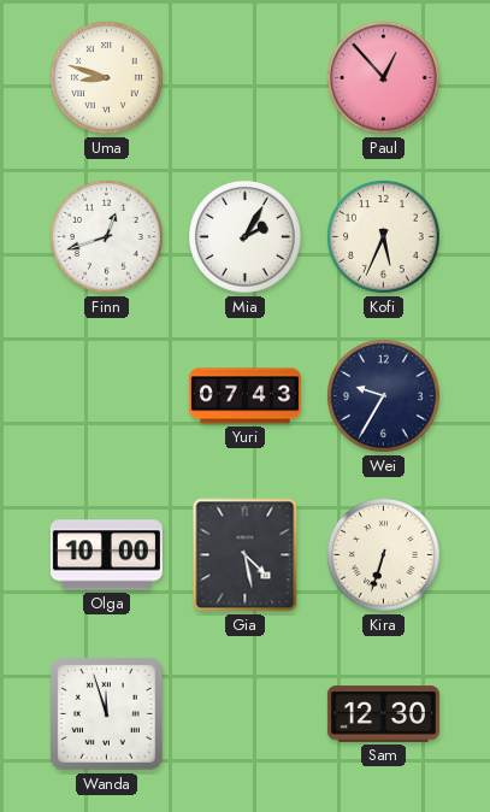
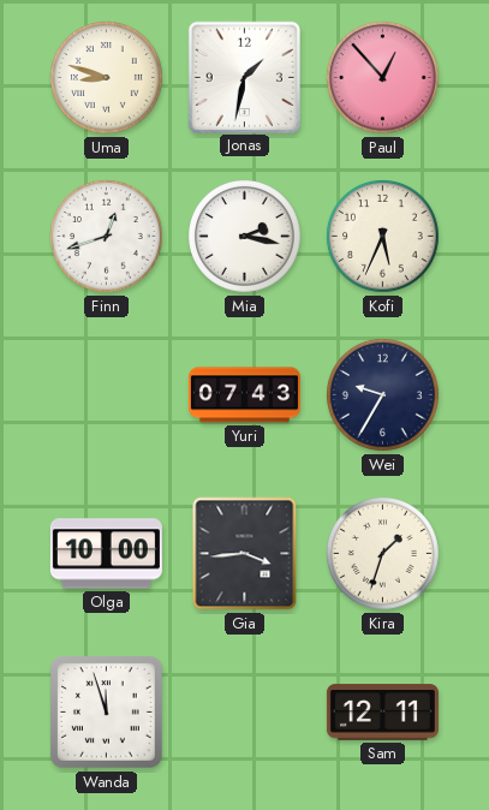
Jonas: none -> 1:32
Mia: 2:05 -> 2:17
Gia: 4:28 -> 3:44
Kira: 6:33 -> 1:33
Sam: 12:30 -> 12:11
